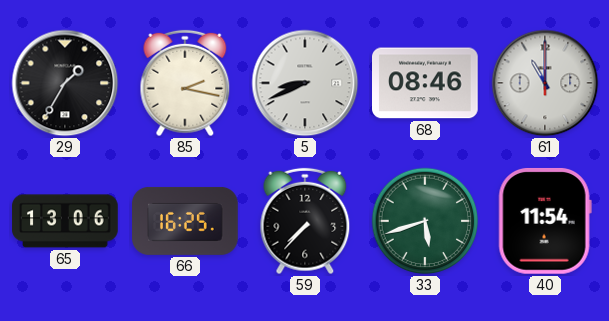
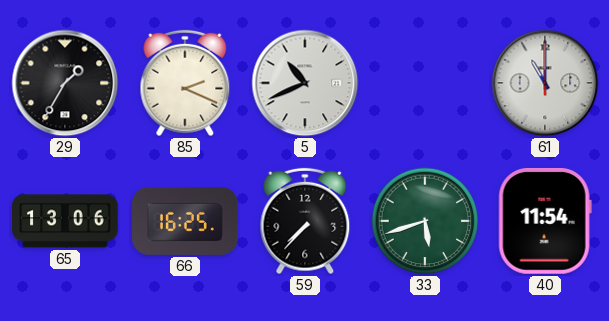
85: 2:17 -> 2:19
5: 8:41 -> 10:41
68: 08:46 -> none
